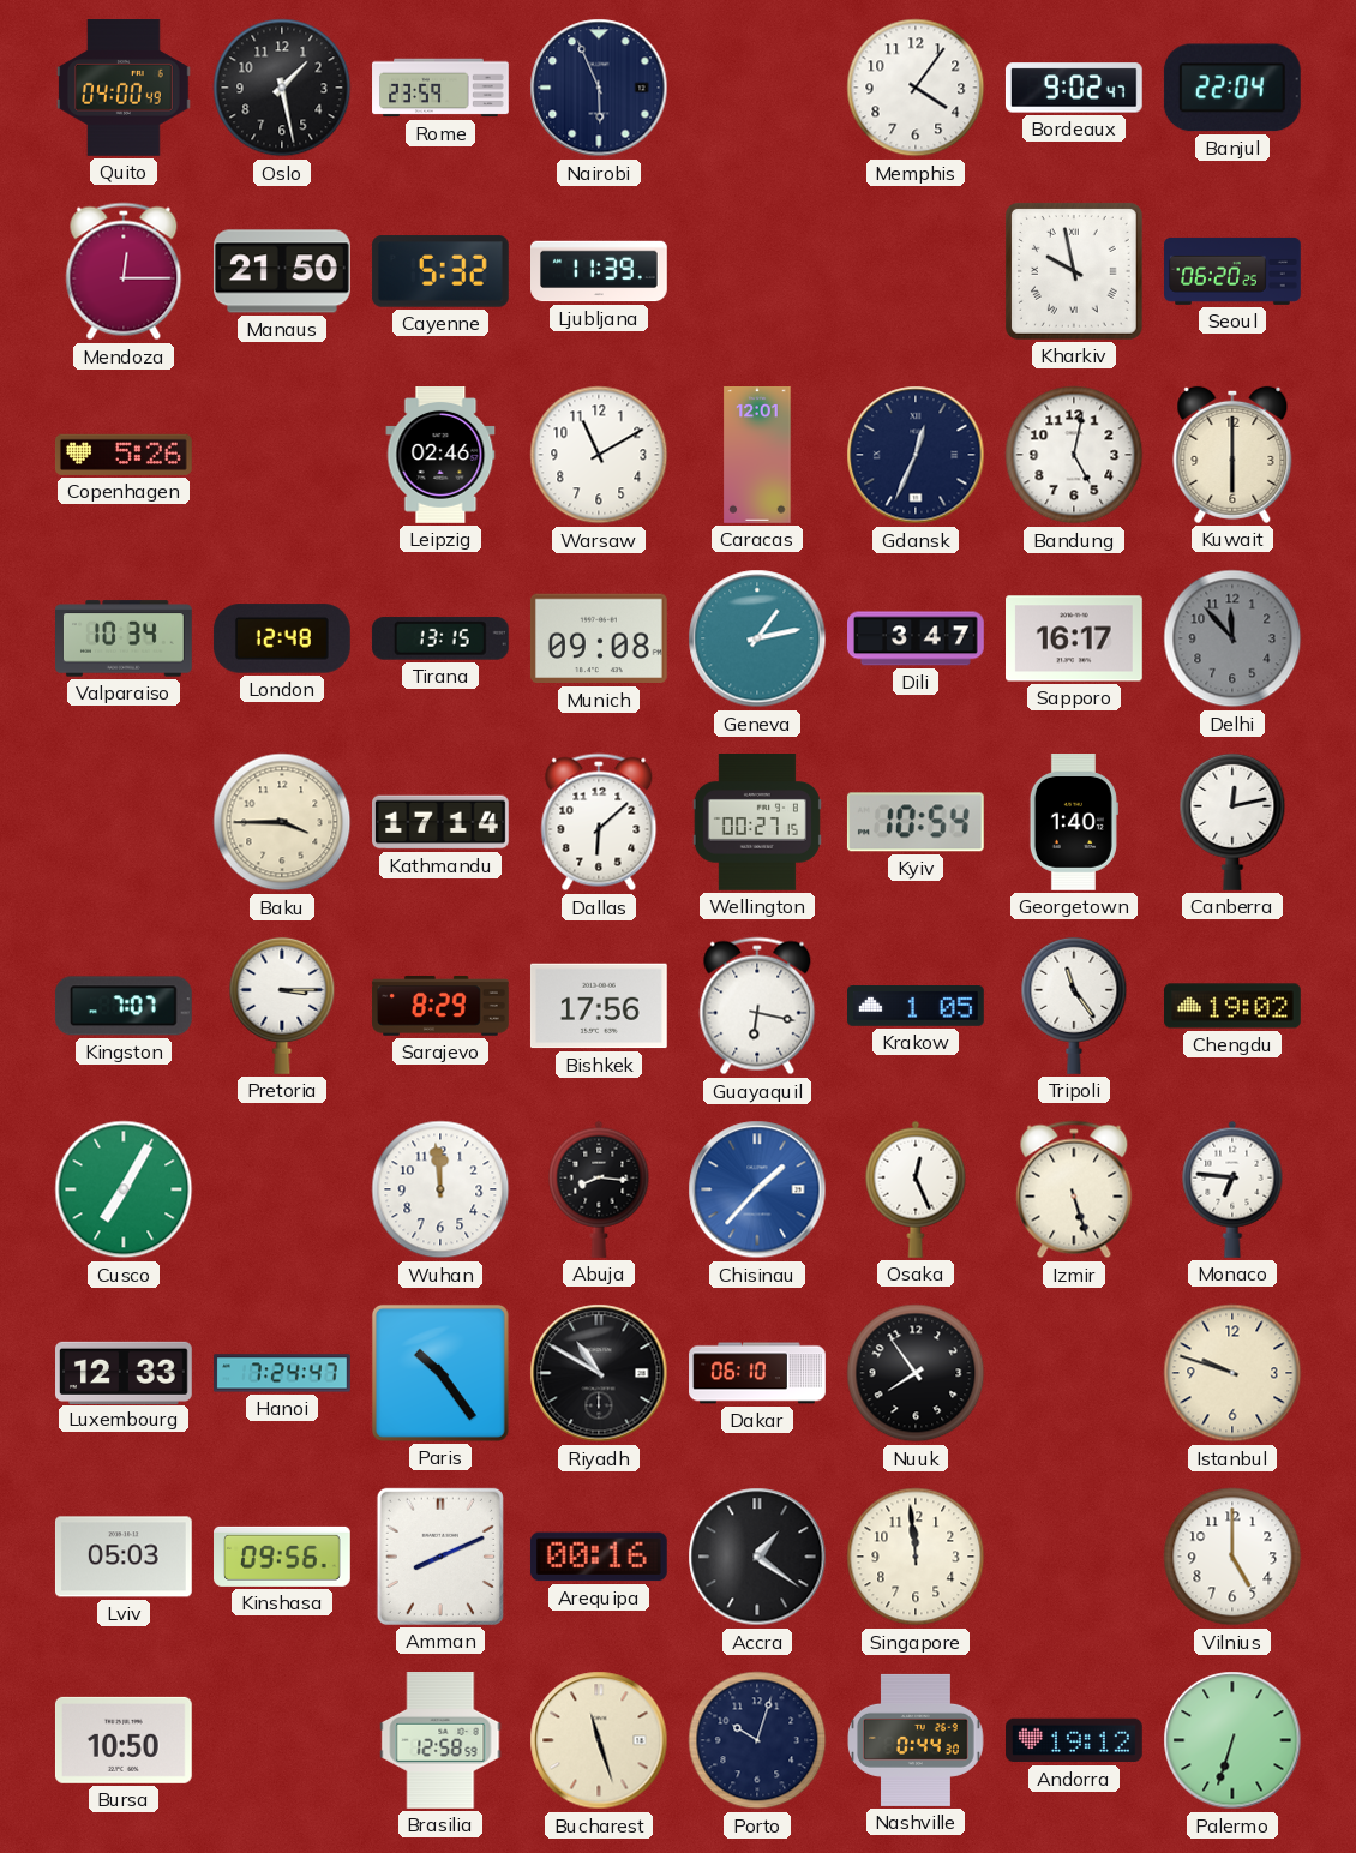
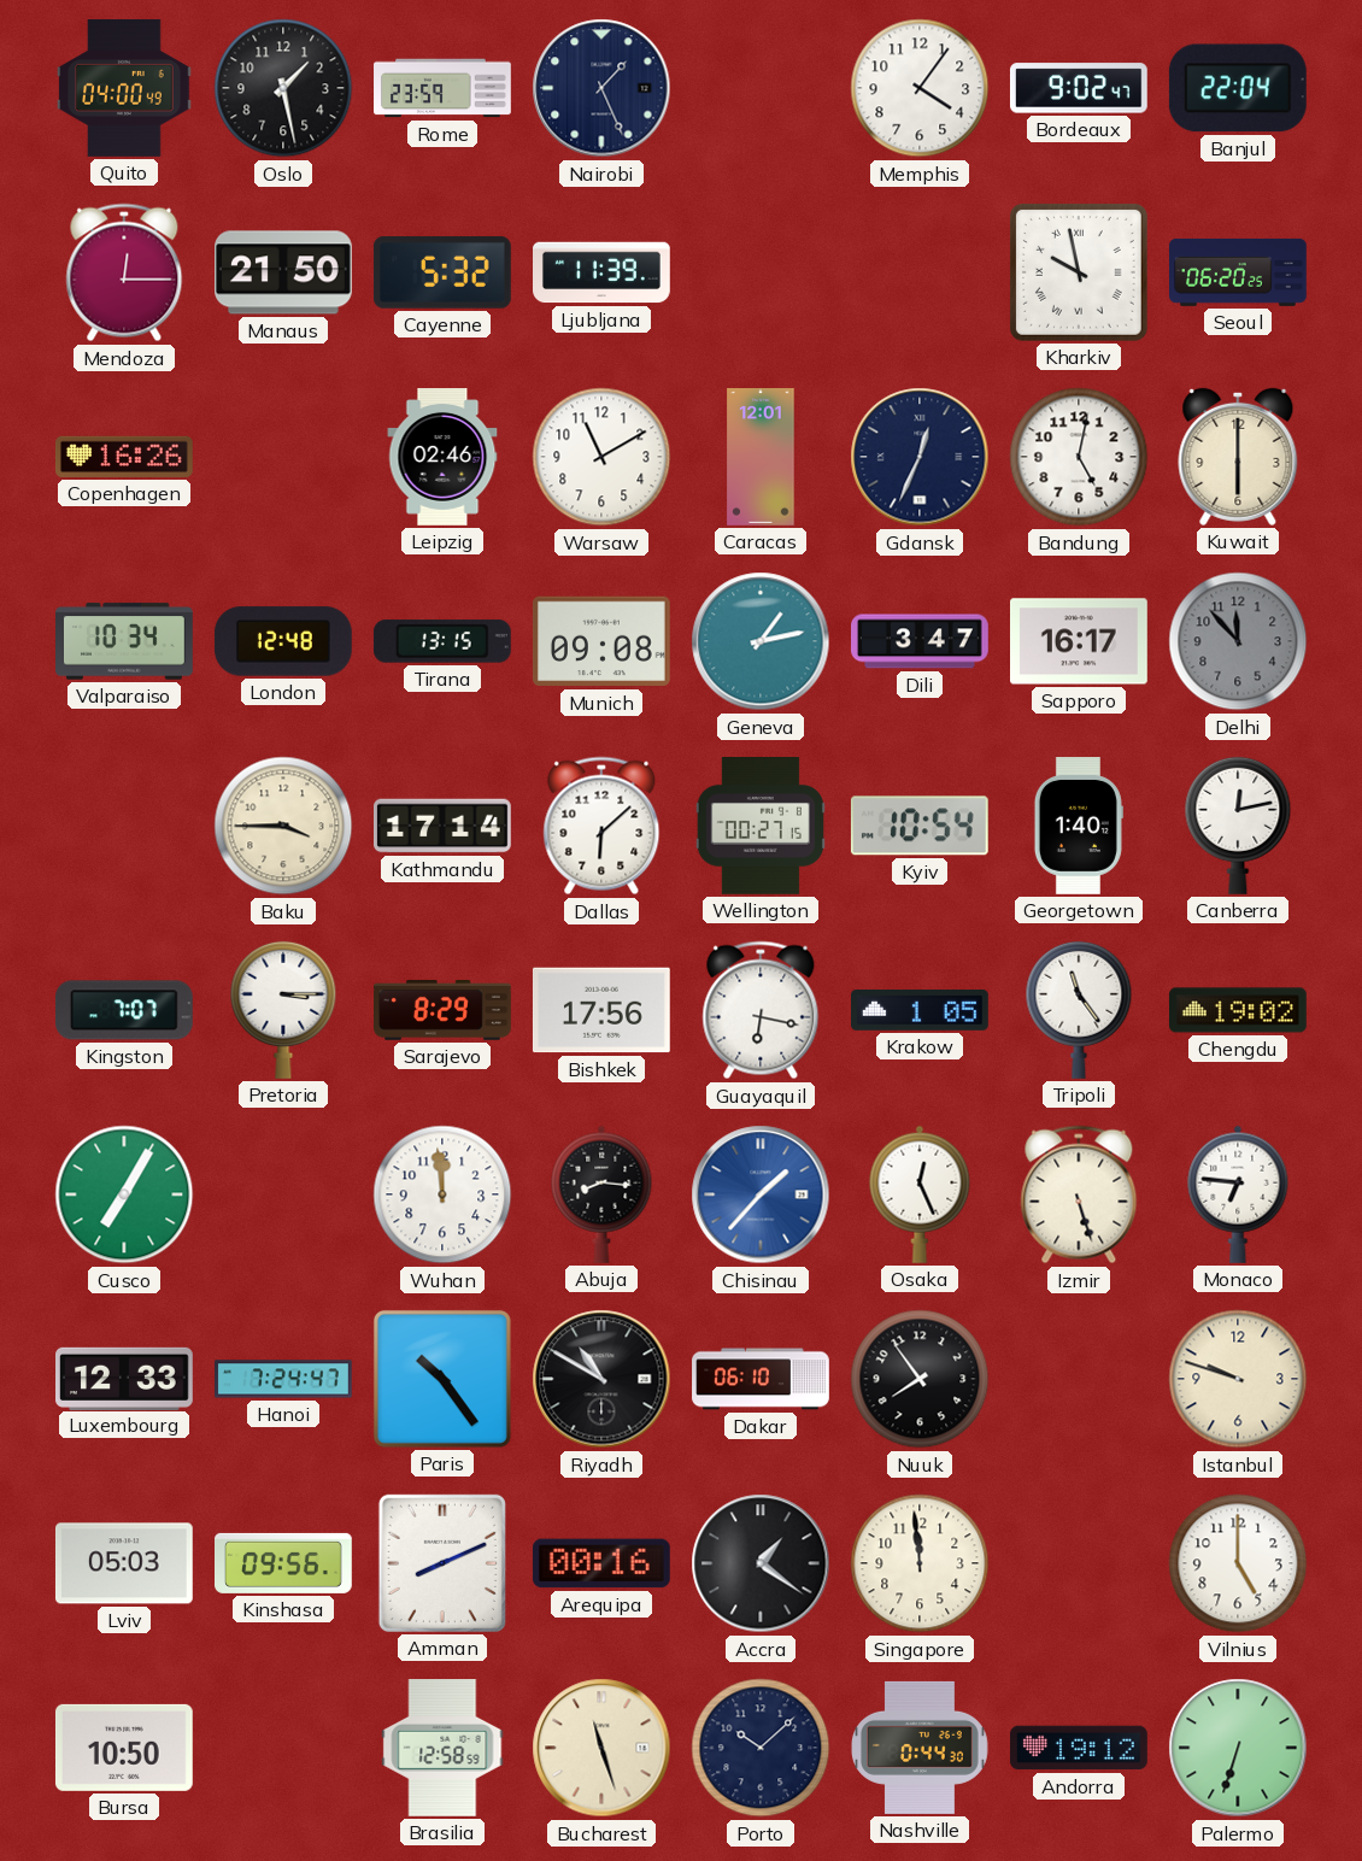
Nairobi: 5:56 -> 1:26
Copenhagen: 5:26 -> 16:26
Porto: 10:03 -> 10:08
